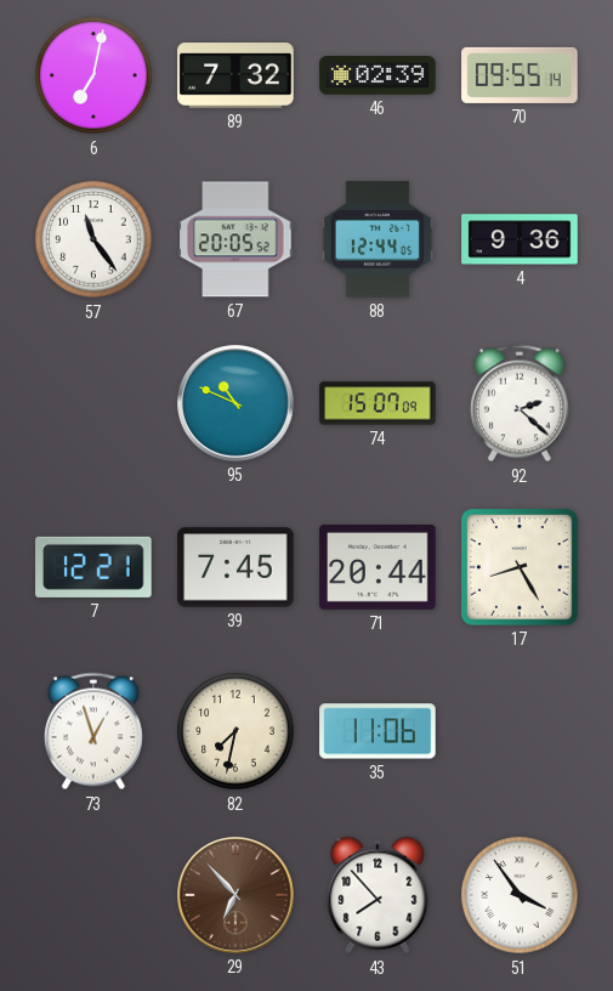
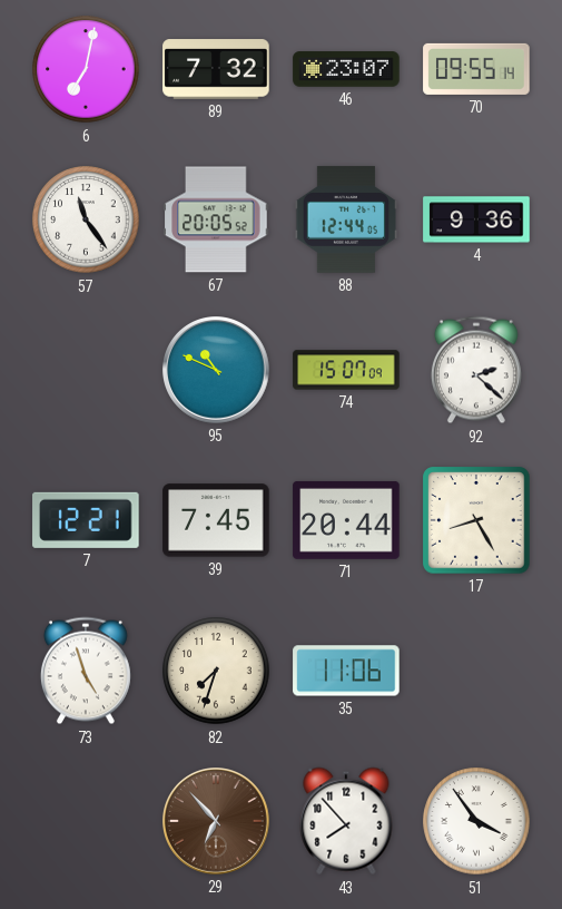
46: 02:39 -> 23:07
73: 12:57 -> 4:57
82: 7:32 -> 7:33
